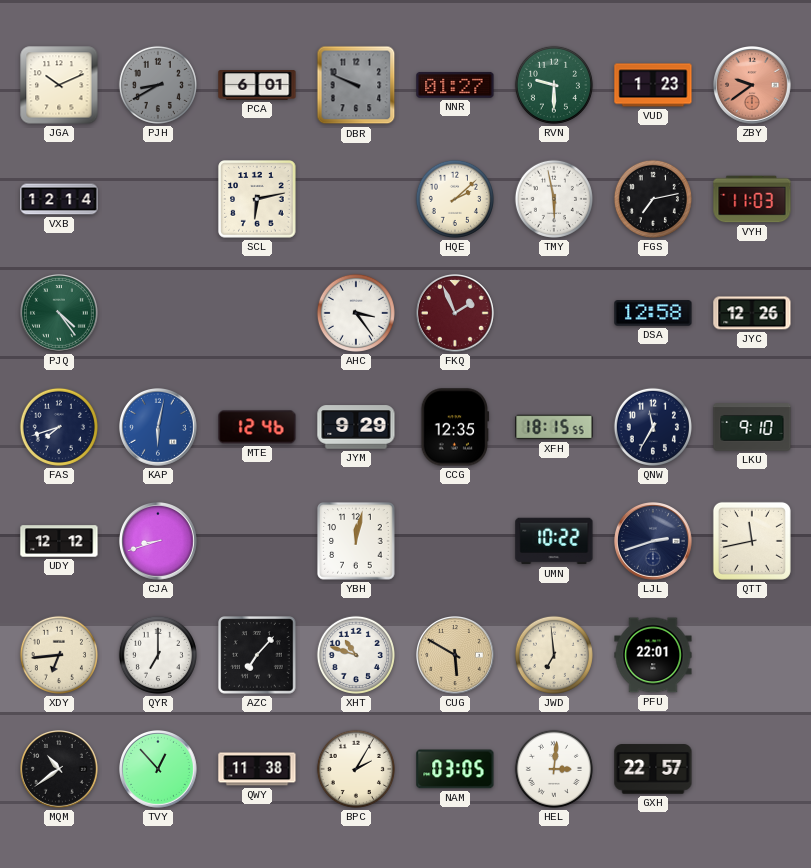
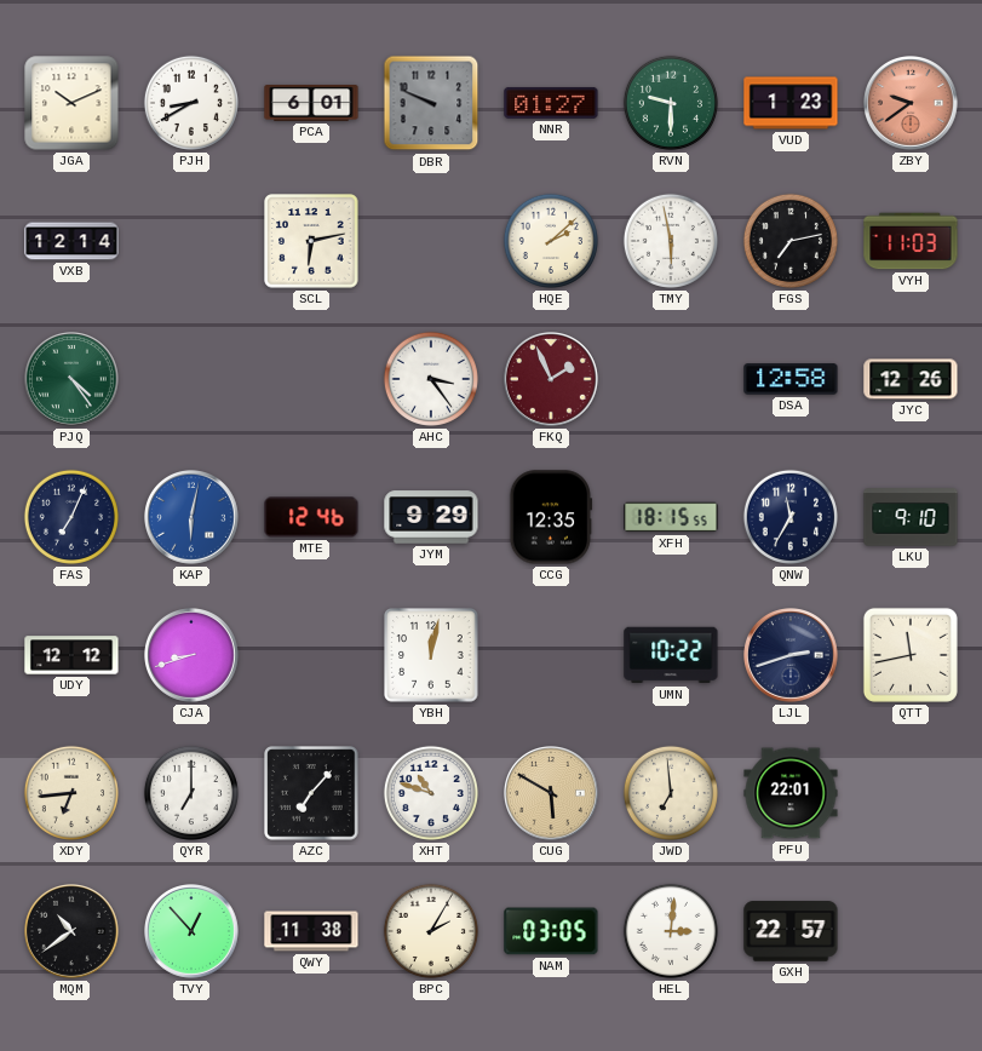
PJH dial: grey -> white
FAS: 7:42 -> 7:04
